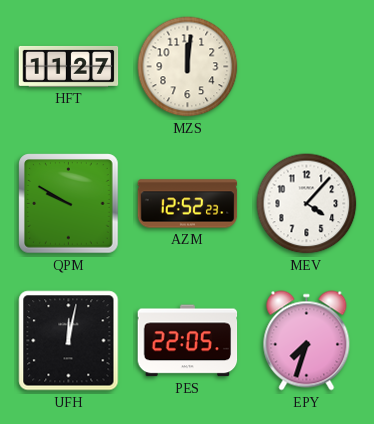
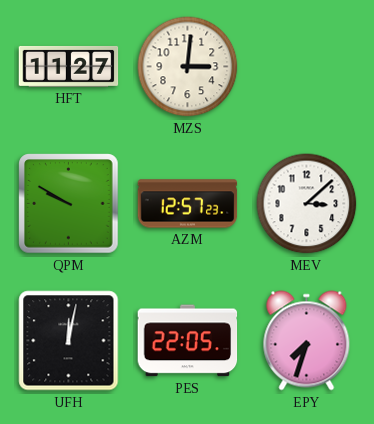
MZS: 12:01 -> 3:01
AZM: 12:52 -> 12:57
MEV: 4:07 -> 3:08
